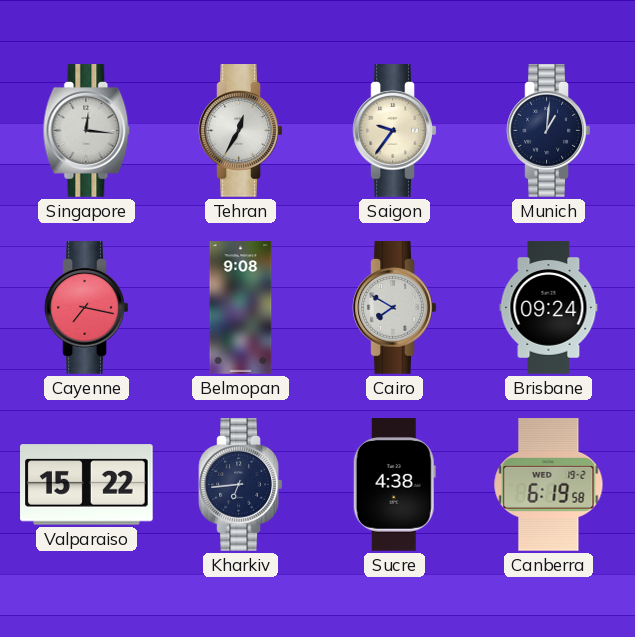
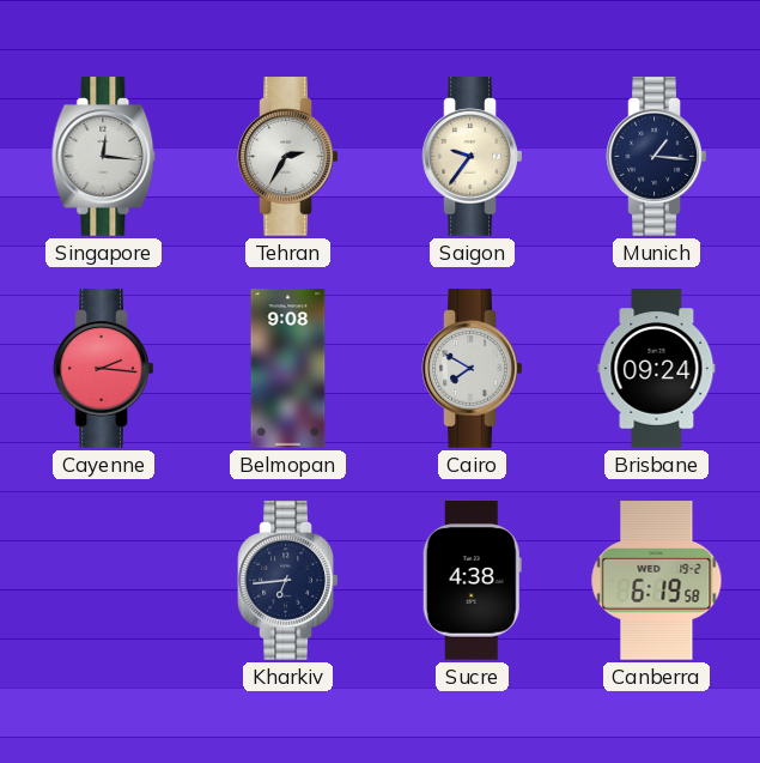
Tehran: 12:35 -> 2:35
Munich: 1:01 -> 1:16
Cayenne: 7:17 -> 2:16
Valparaiso: 15:22 -> none
